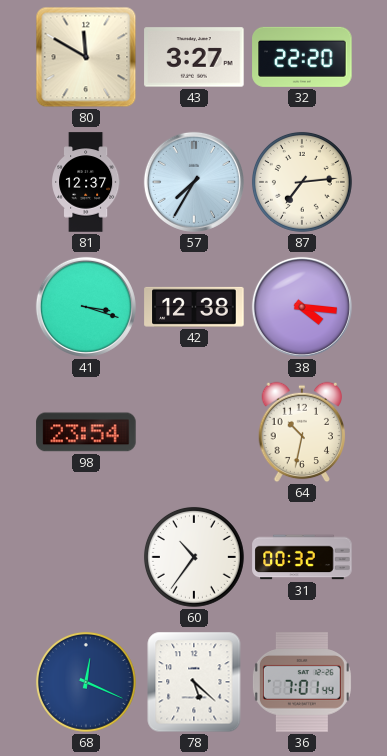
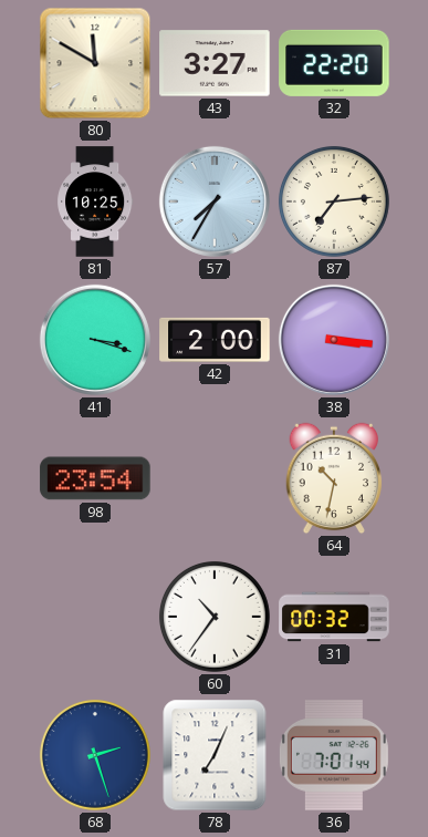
81: 12:37 -> 10:25
42: 12:38 -> 2:00
38: 4:16 -> 3:16
68: 12:19 -> 2:27
78: 5:22 -> 7:04
